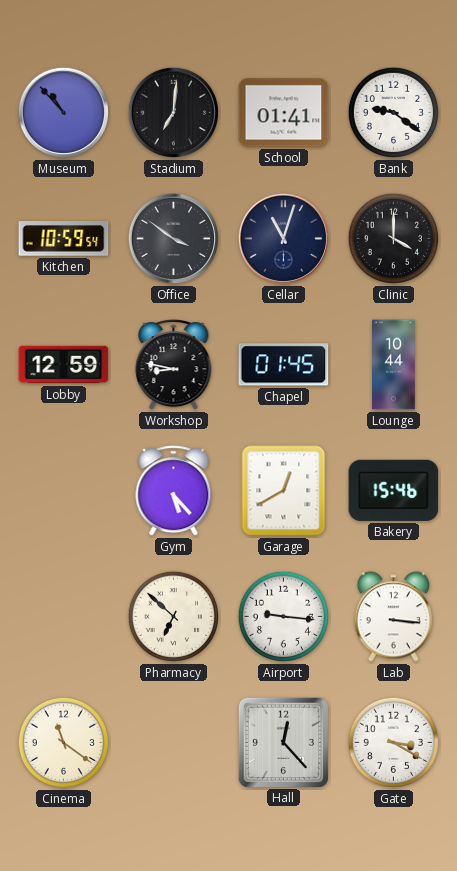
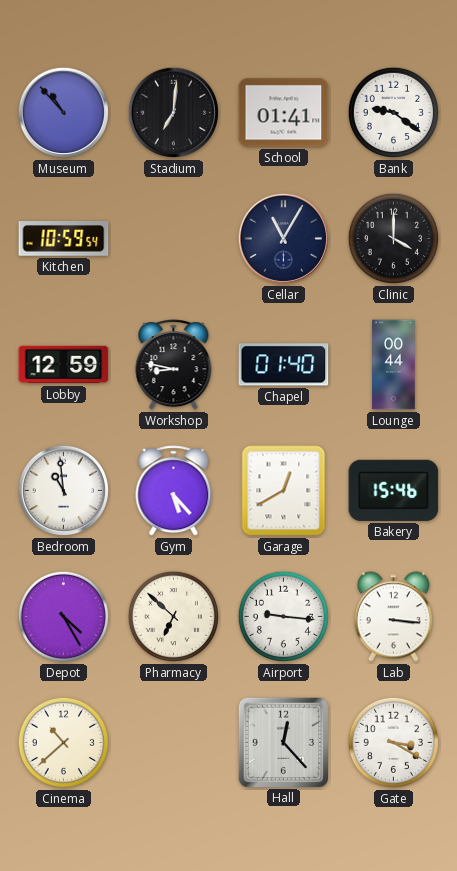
Office: 3:51 -> none
Cellar: 11:03 -> 11:05
Chapel: 01:45 -> 01:40
Lounge: 10:44 -> 00:44
Bedroom: none -> 10:59
Depot: none -> 4:25
Cinema: 11:21 -> 10:38
